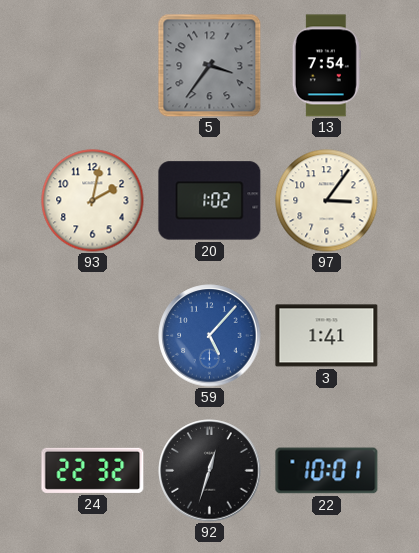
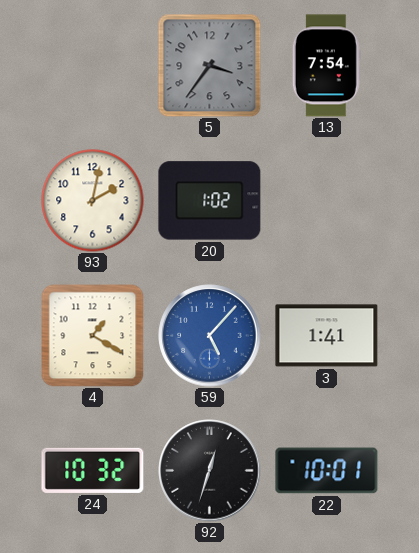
97: 3:06 -> none
4: none -> 1:20
24: 22:32 -> 10:32
